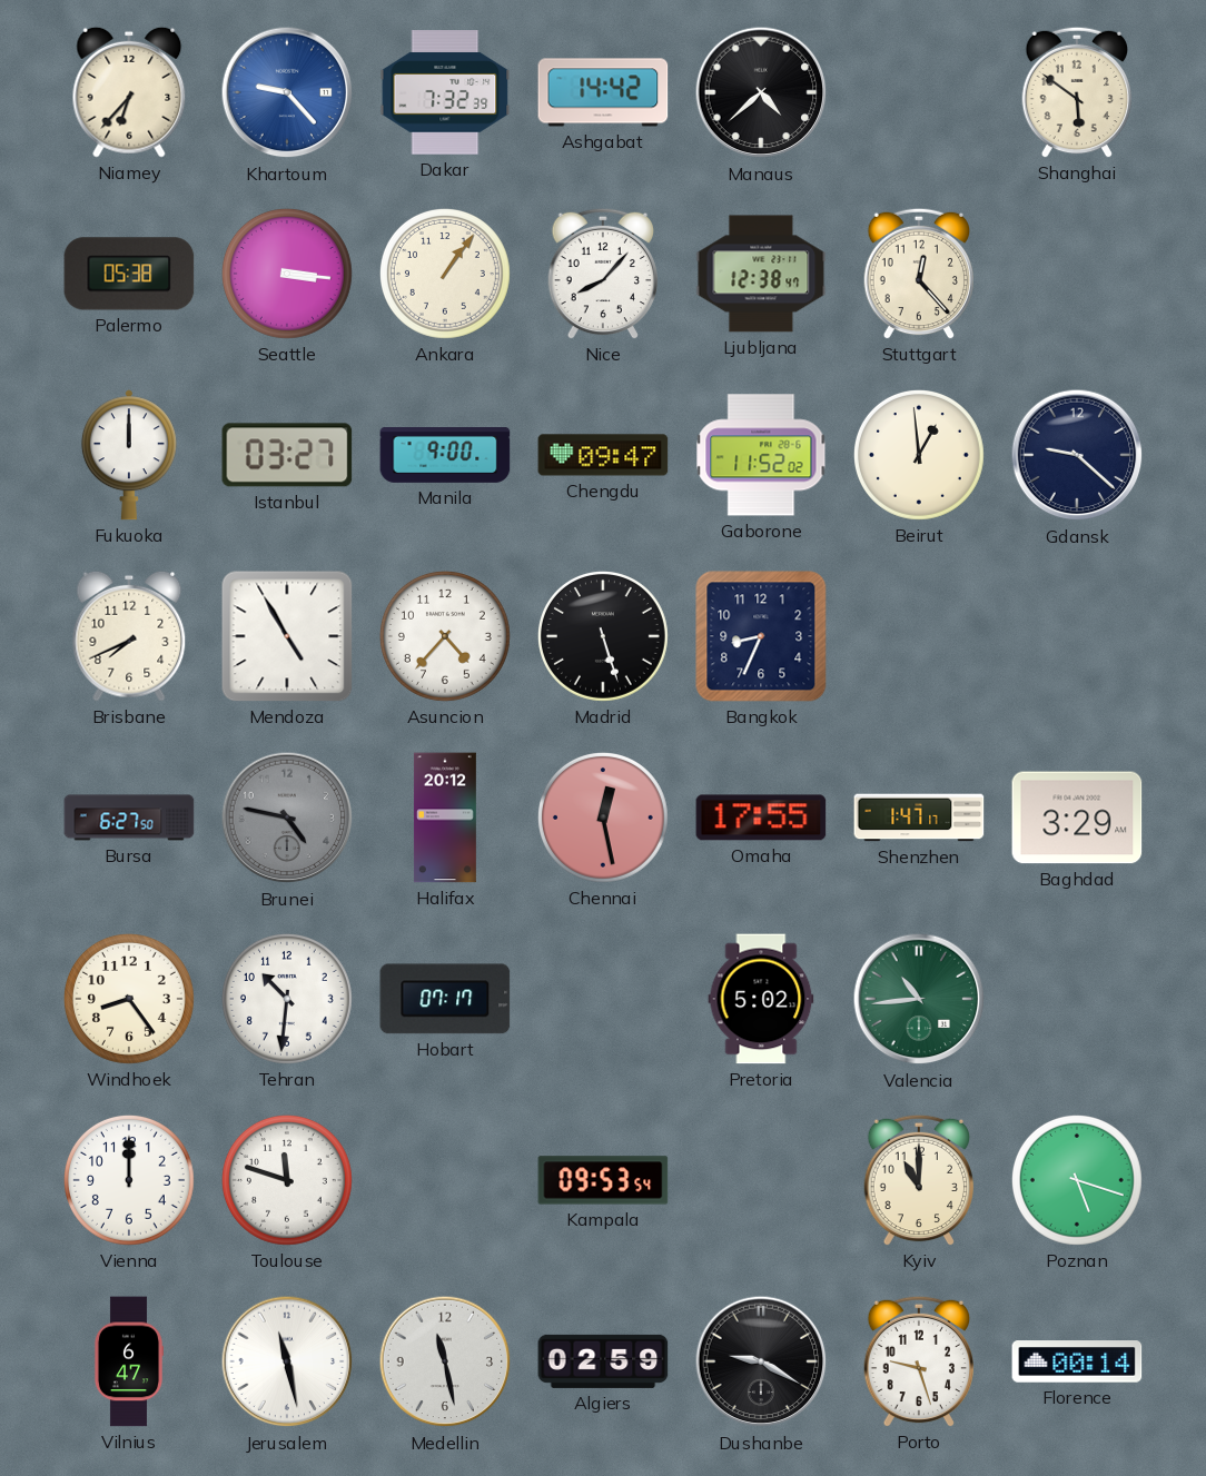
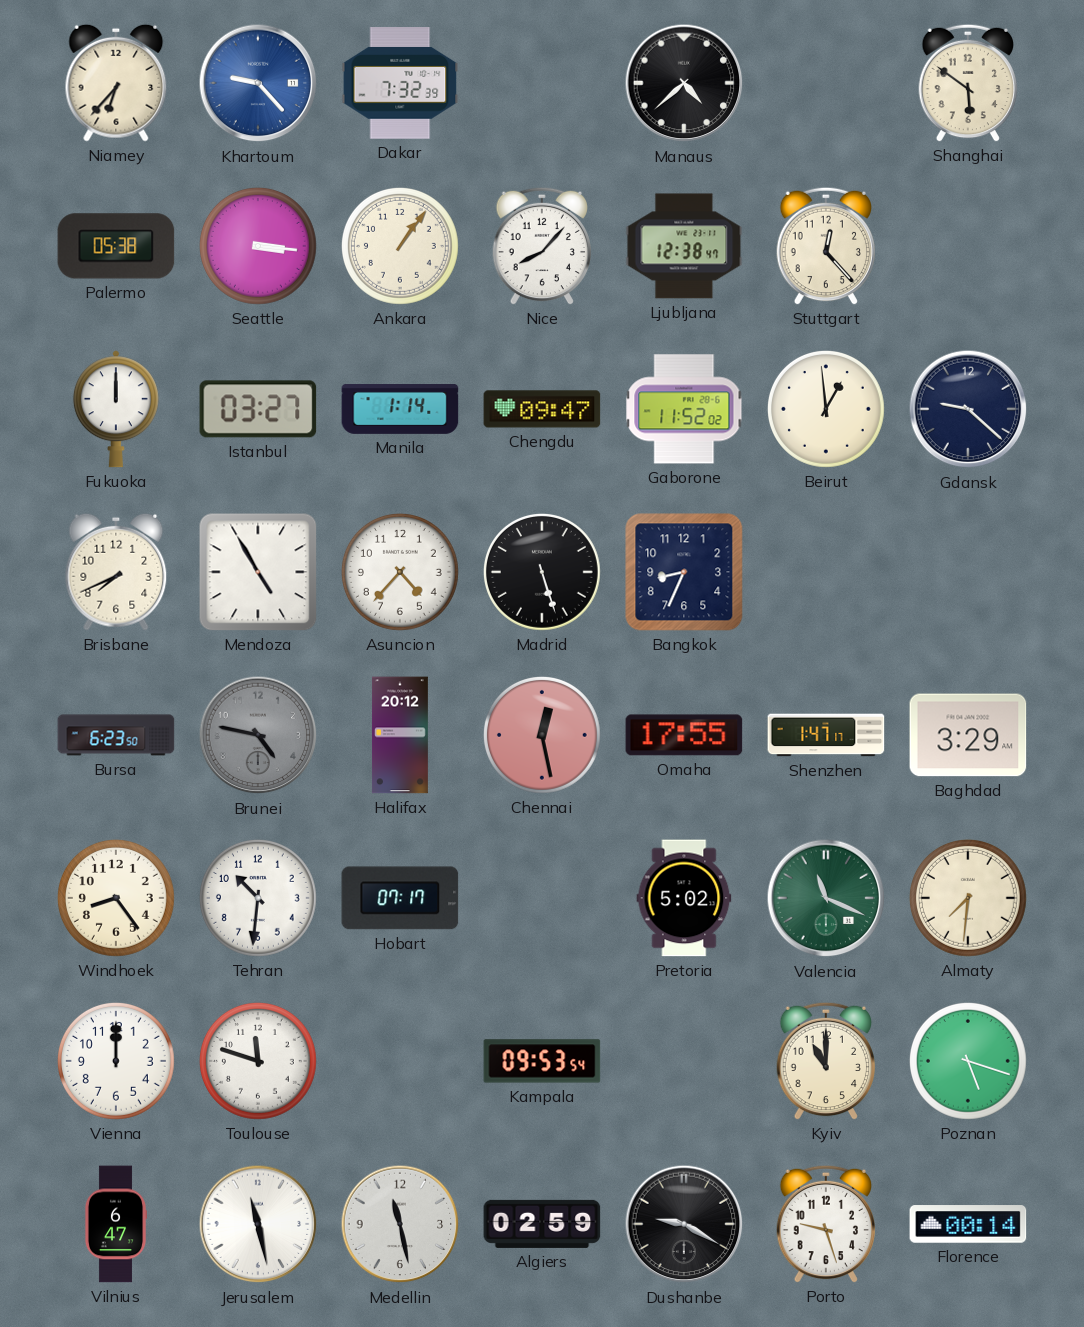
Ashgabat: 14:42 -> none
Manila: 9:00 -> 1:14
Bursa: 6:27 -> 6:23
Valencia: 10:44 -> 11:19
Almaty: none -> 7:31
